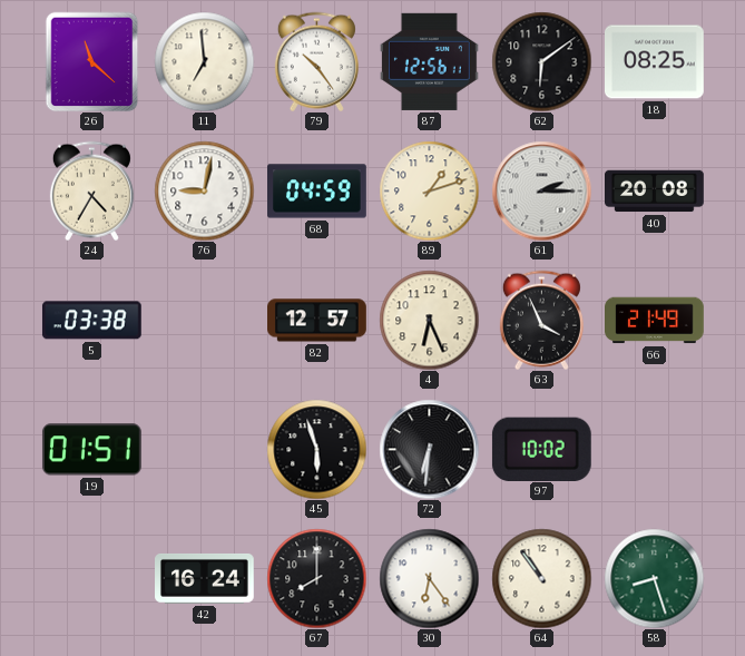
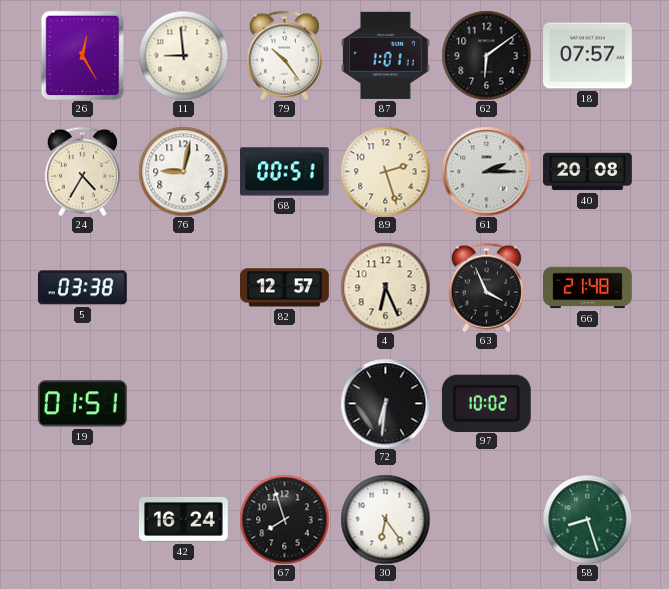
26: 11:22 -> 12:25
11: 6:59 -> 8:59
87: 12:56 -> 1:01
18: 08:25 -> 07:57
68: 04:59 -> 00:51
89: 1:12 -> 2:27
66: 21:49 -> 21:48
45: 5:57 -> none
67: 8:00 -> 7:57
64: 10:54 -> none
